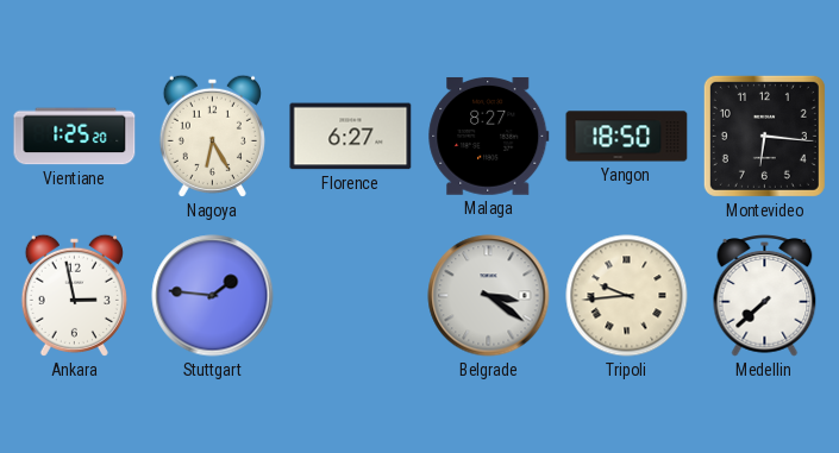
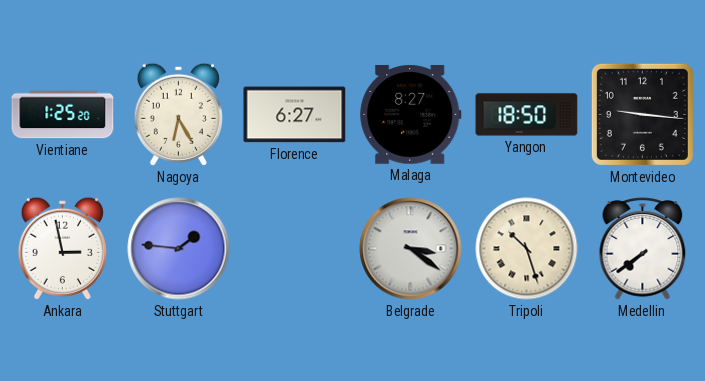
Montevideo: 6:16 -> 9:16
Tripoli: 9:44 -> 10:27
Medellin: 7:38 -> 7:39
